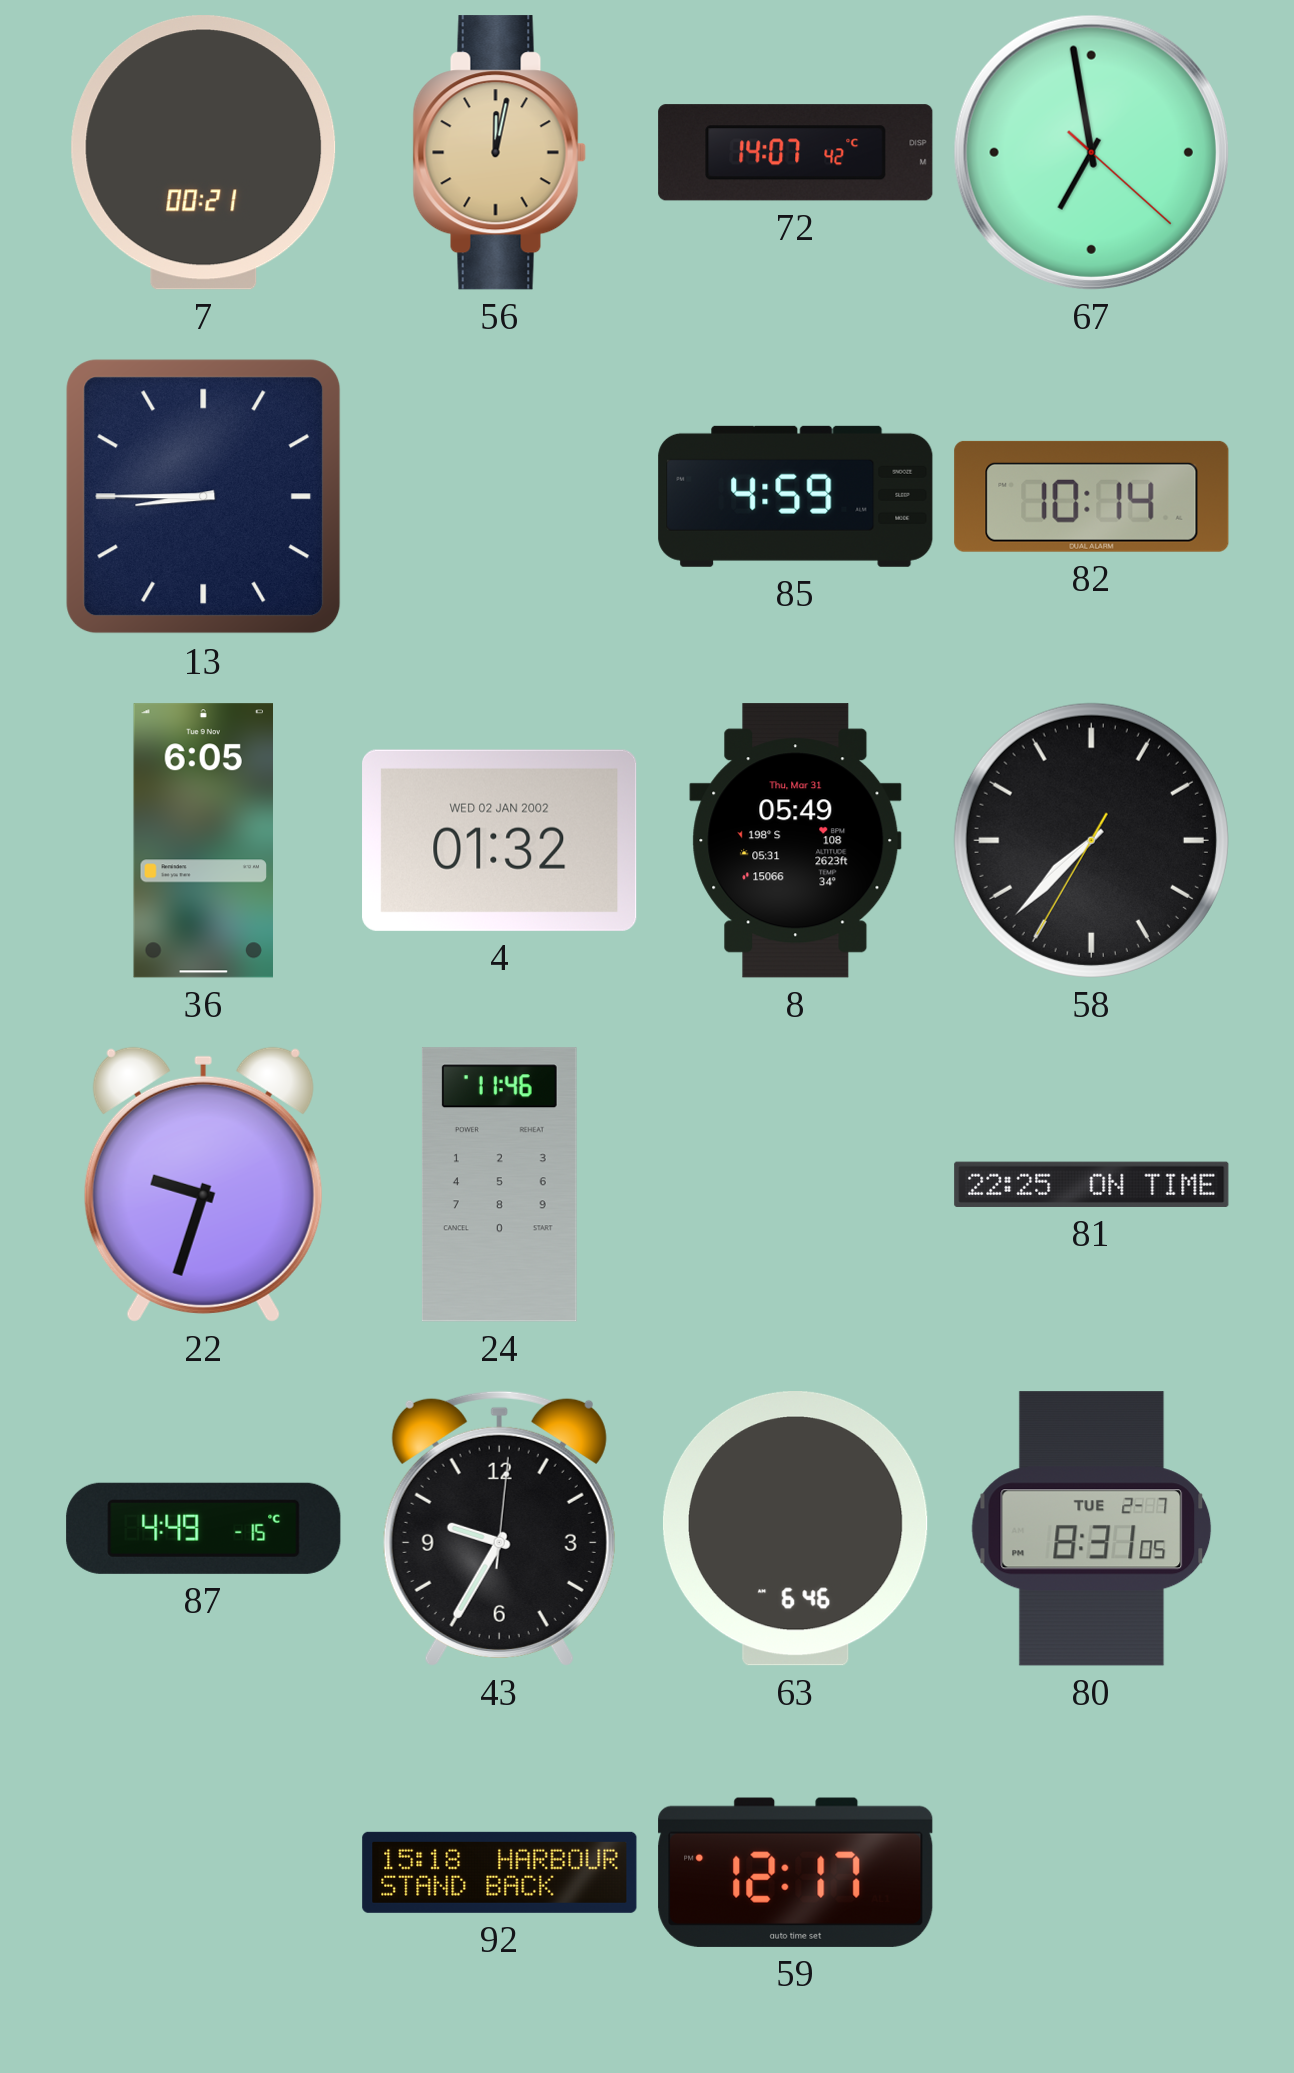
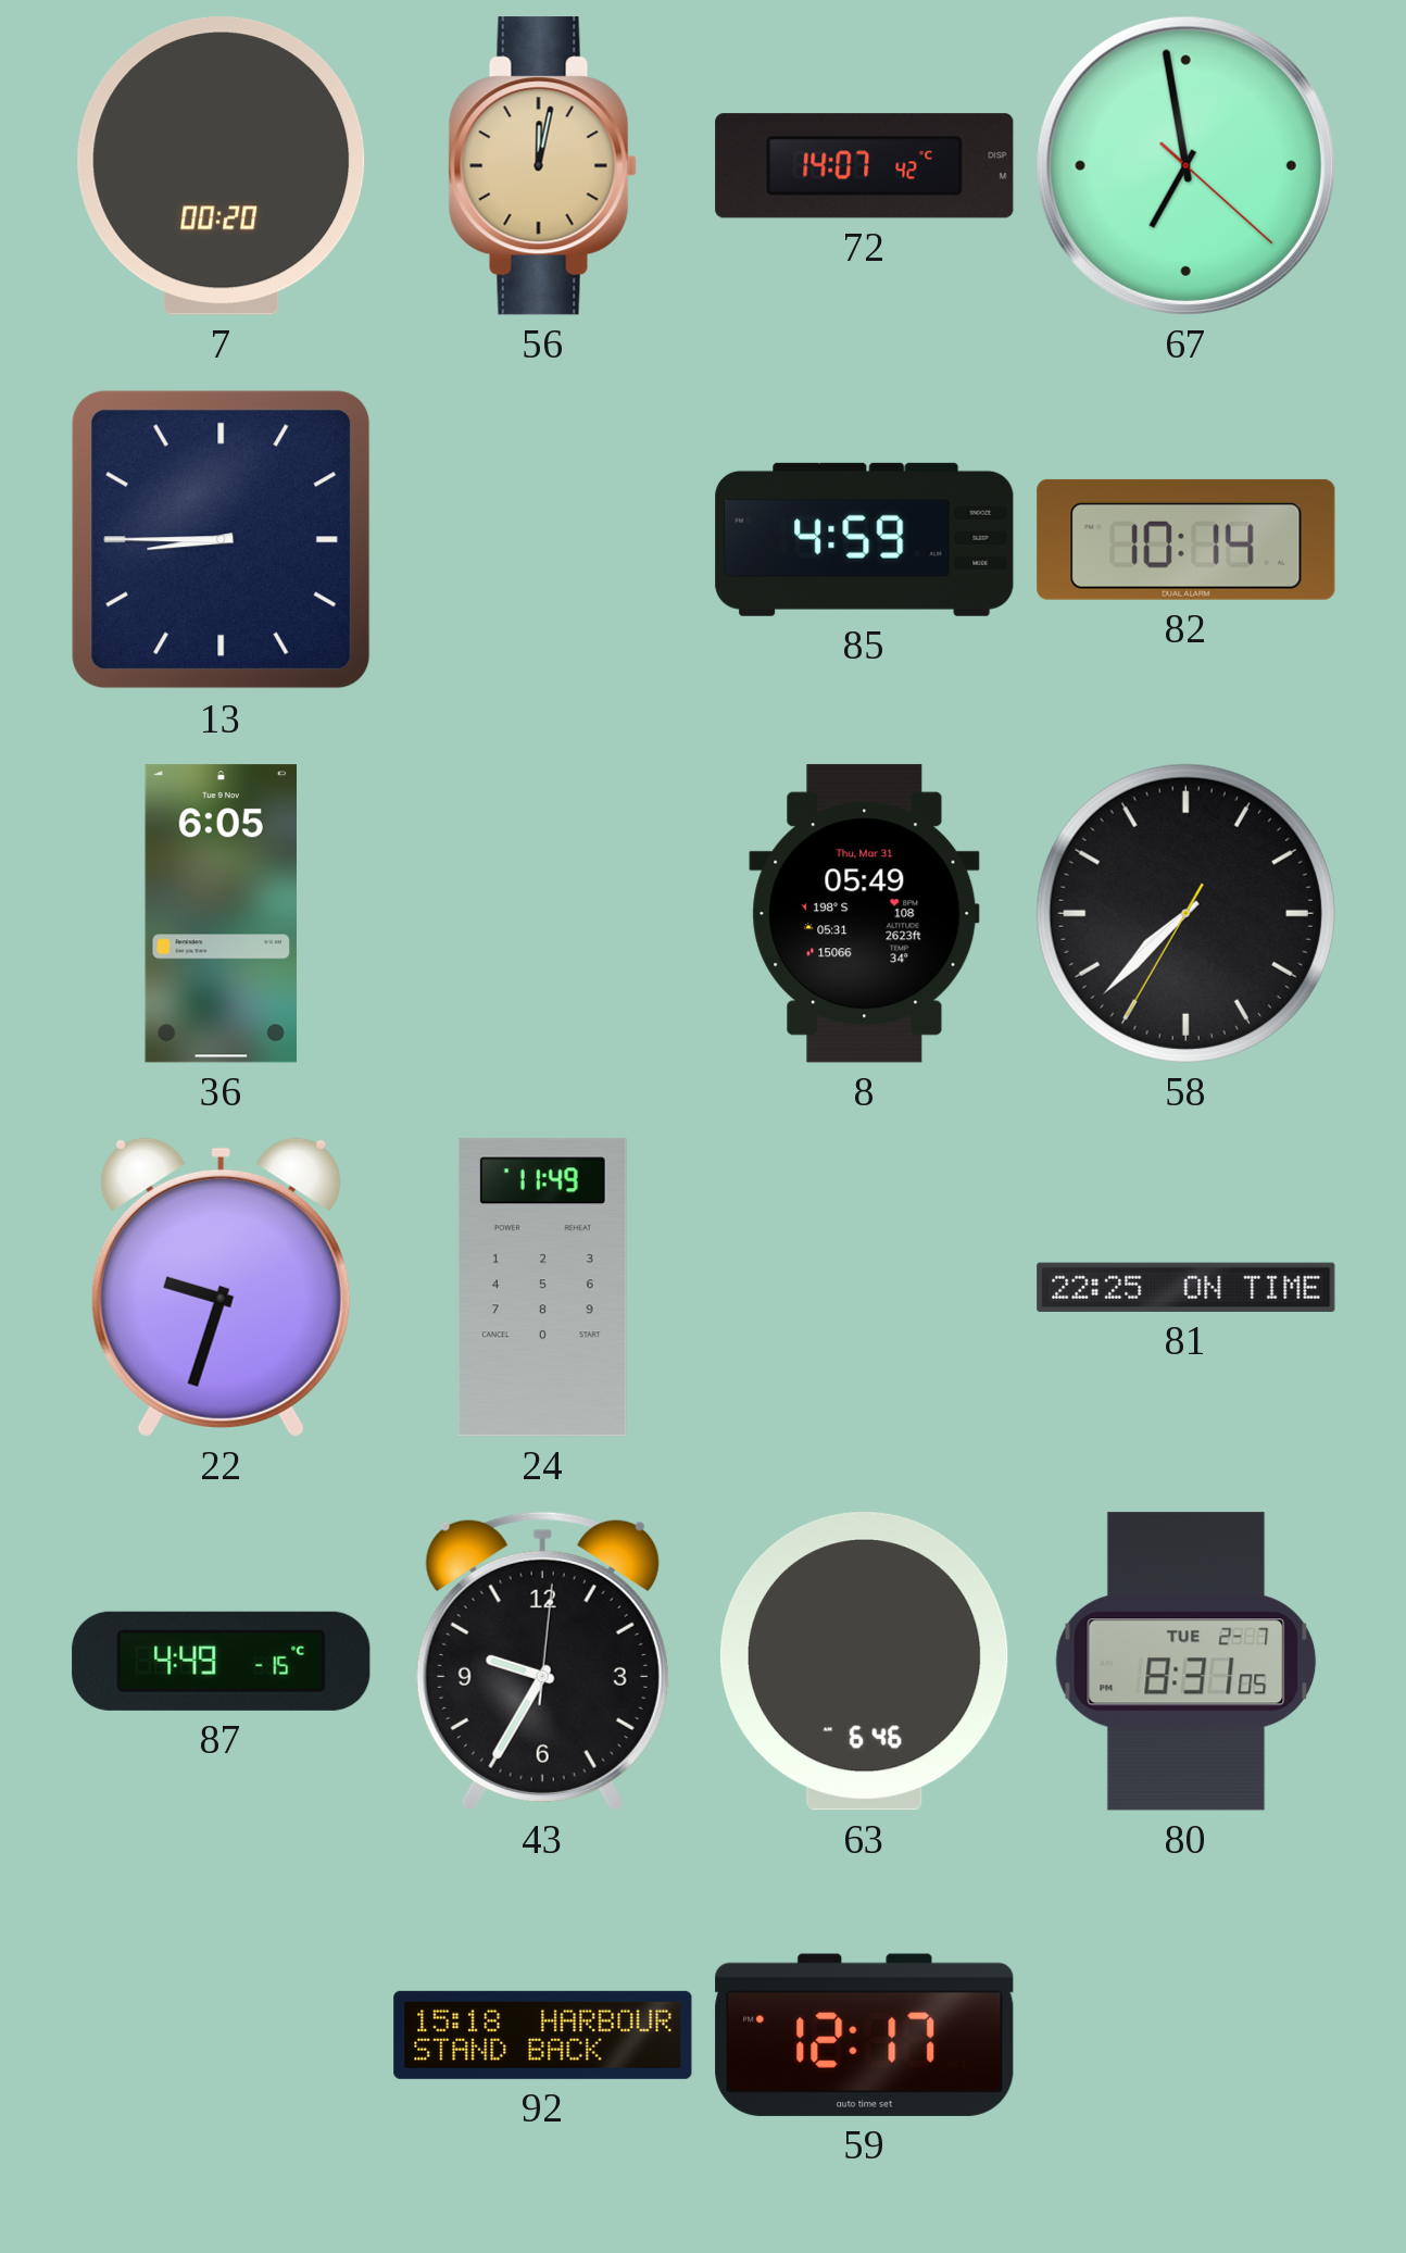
7: 00:21 -> 00:20
4: 01:32 -> none
24: 11:46 -> 11:49
